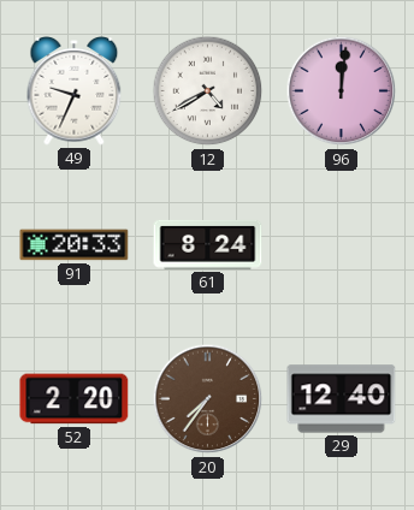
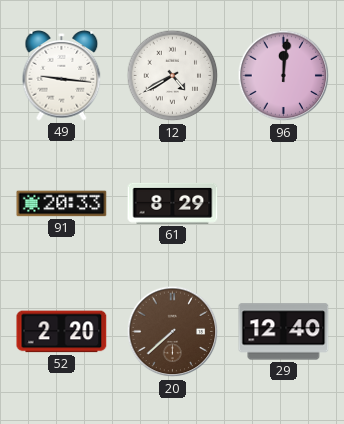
49: 9:34 -> 9:16
61: 8:24 -> 8:29
20: 7:36 -> 7:38
